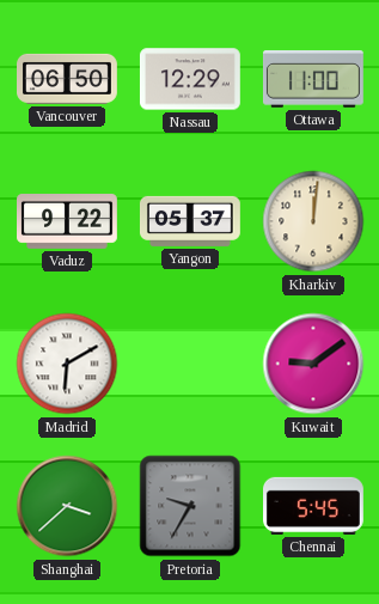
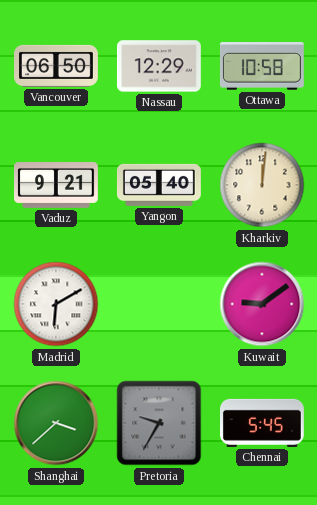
Ottawa: 11:00 -> 10:58
Vaduz: 9:22 -> 9:21
Yangon: 05:37 -> 05:40
